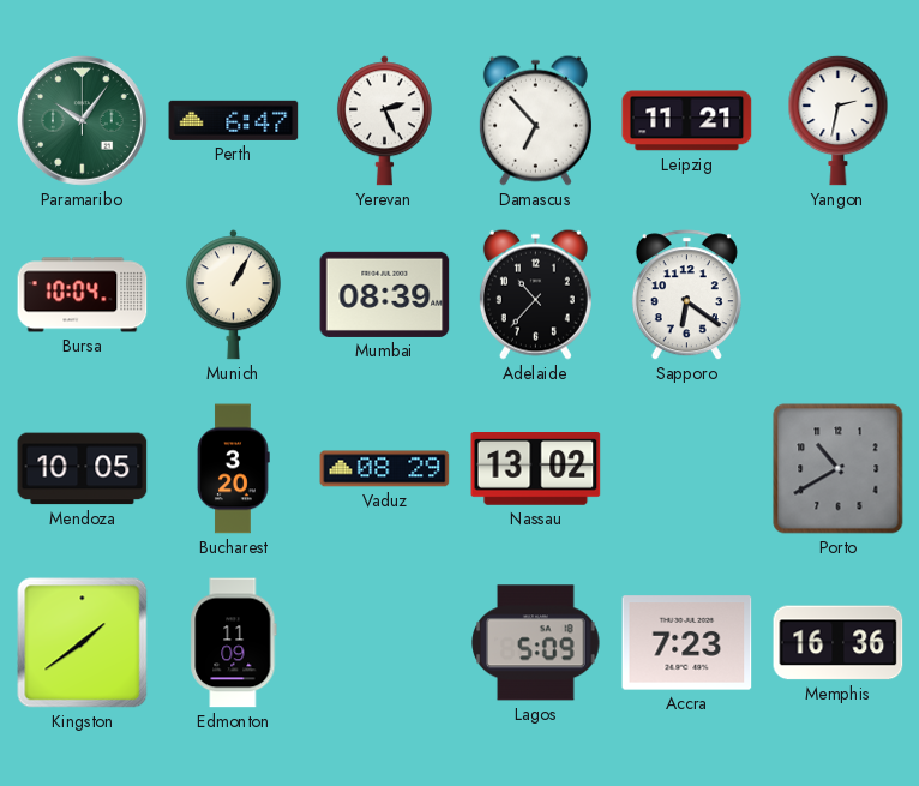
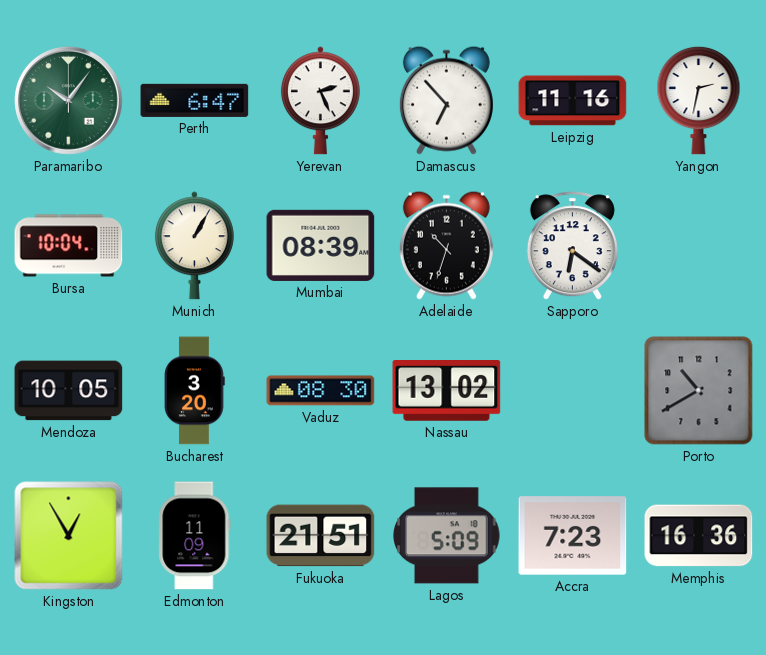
Leipzig: 11:21 -> 11:16
Adelaide: 10:37 -> 10:33
Vaduz: 08:29 -> 08:30
Kingston: 1:39 -> 12:55
Fukuoka: none -> 21:51
